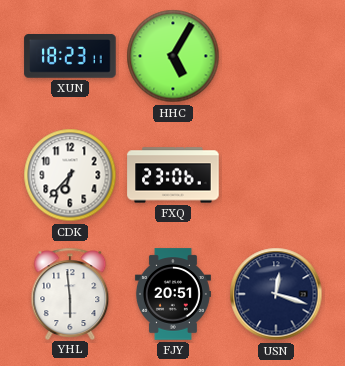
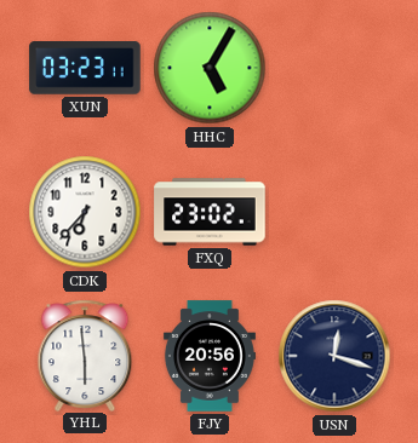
XUN: 18:23 -> 03:23
FXQ: 23:06 -> 23:02
FJY: 20:51 -> 20:56
